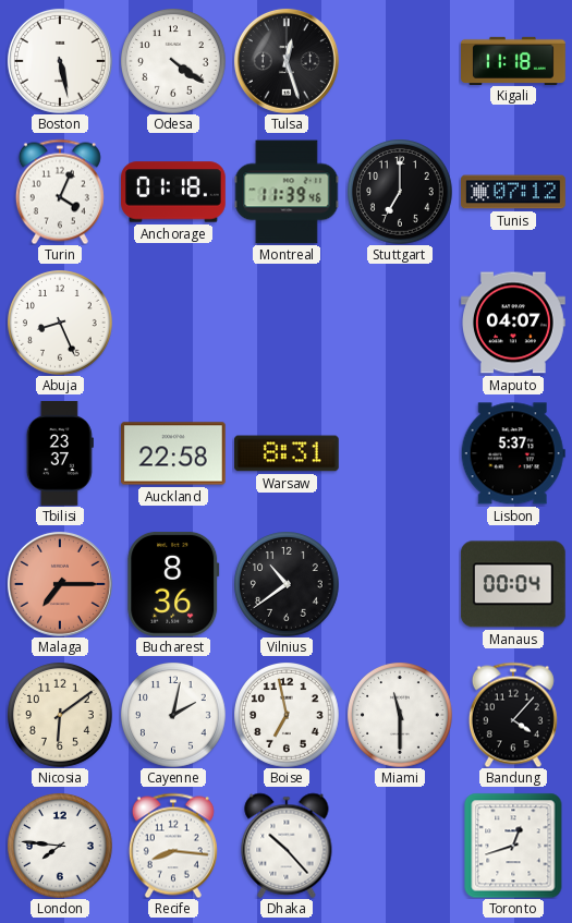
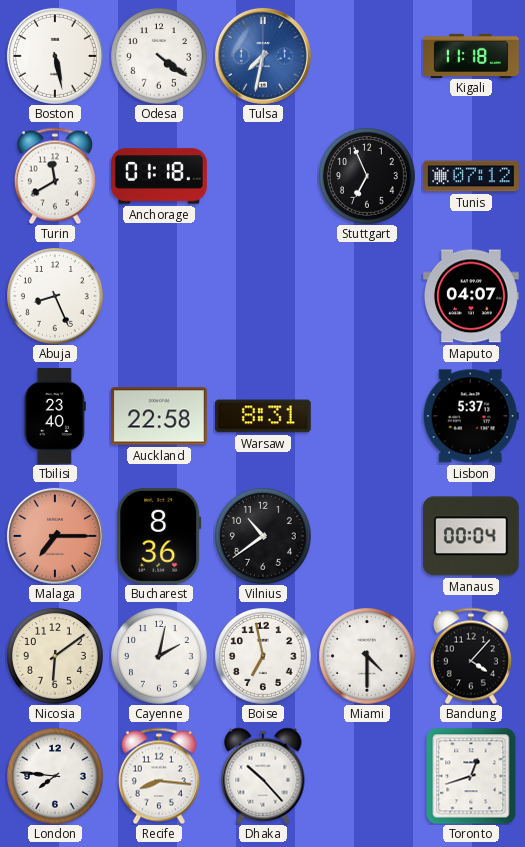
Tulsa: 12:27 -> 7:32
Tulsa dial: black -> blue
Turin: 4:04 -> 11:40
Montreal: 11:39 -> none
Stuttgart: 7:00 -> 6:56
Tbilisi: 23:37 -> 23:40
Miami: 11:30 -> 4:30
